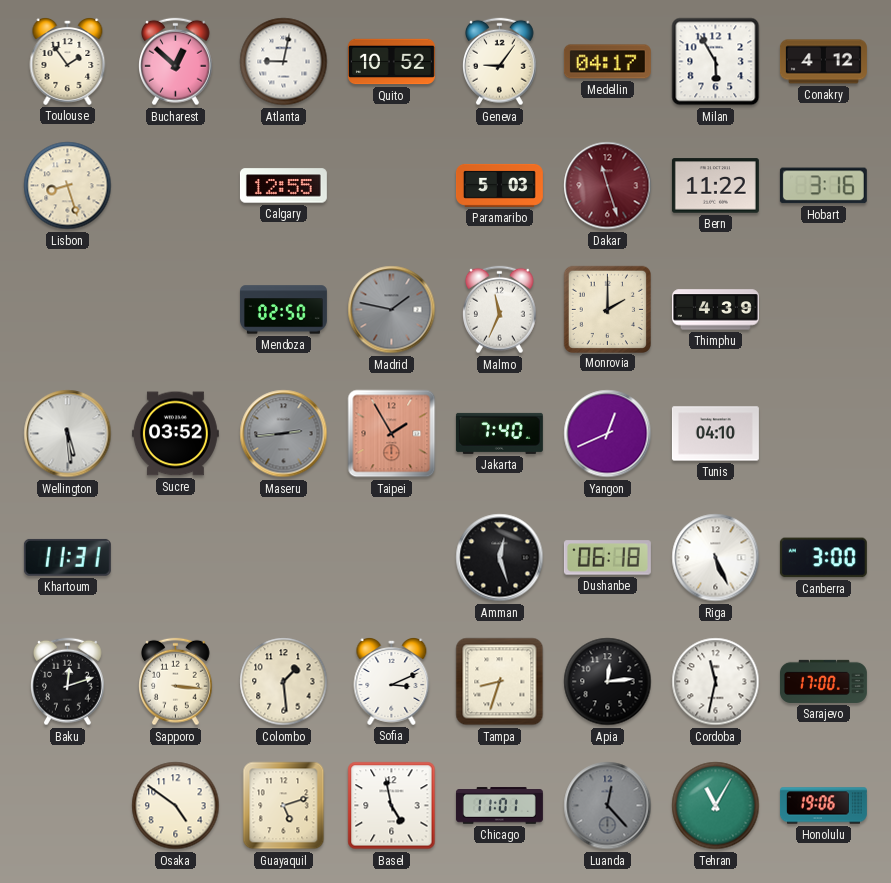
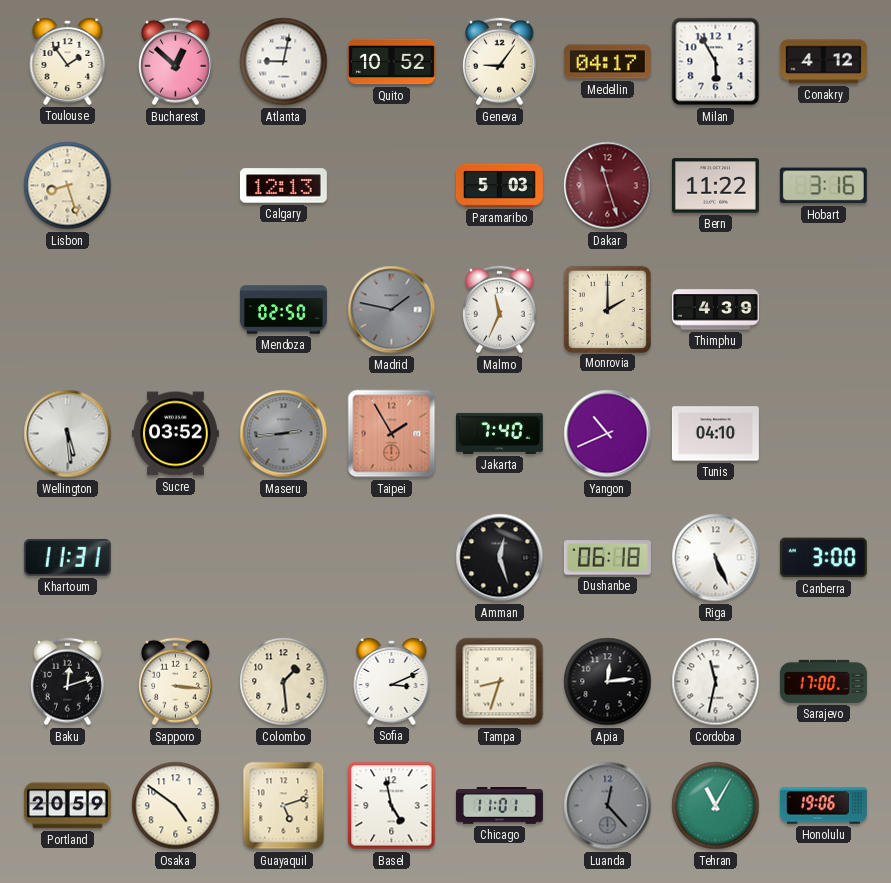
Calgary: 12:55 -> 12:13
Yangon: 12:41 -> 10:41
Portland: none -> 20:59
